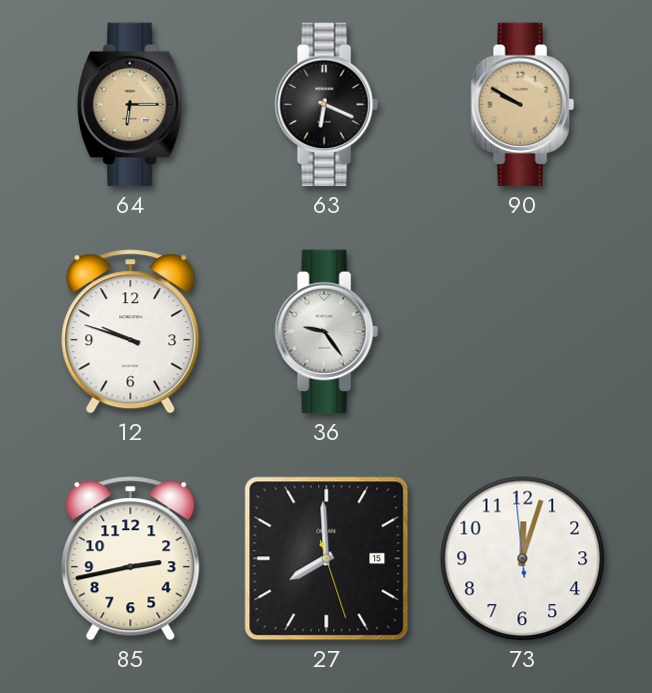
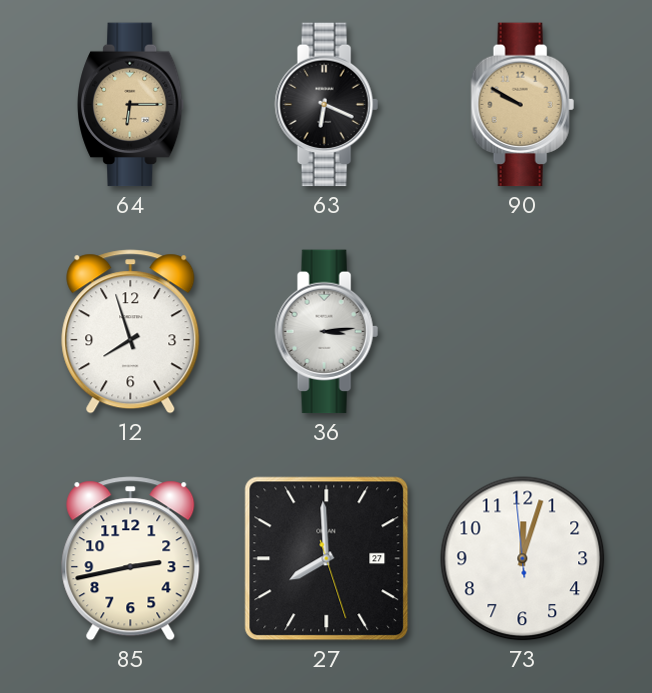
12: 9:48 -> 7:57
36: 9:24 -> 3:14
27 date: 15 -> 27
